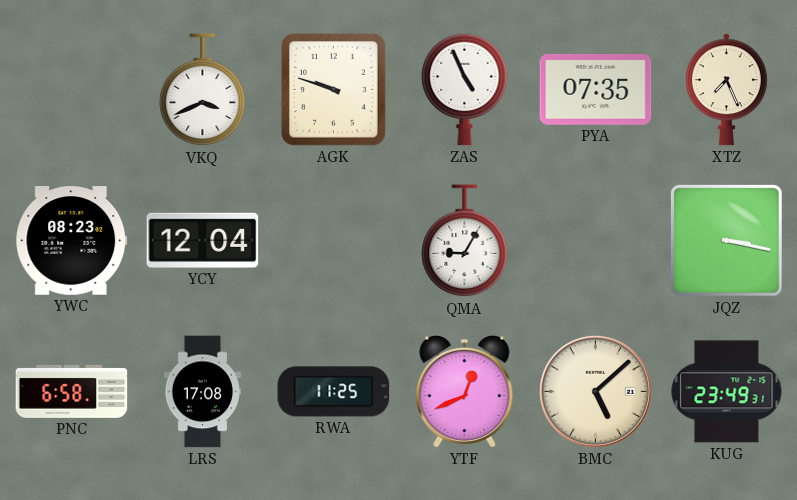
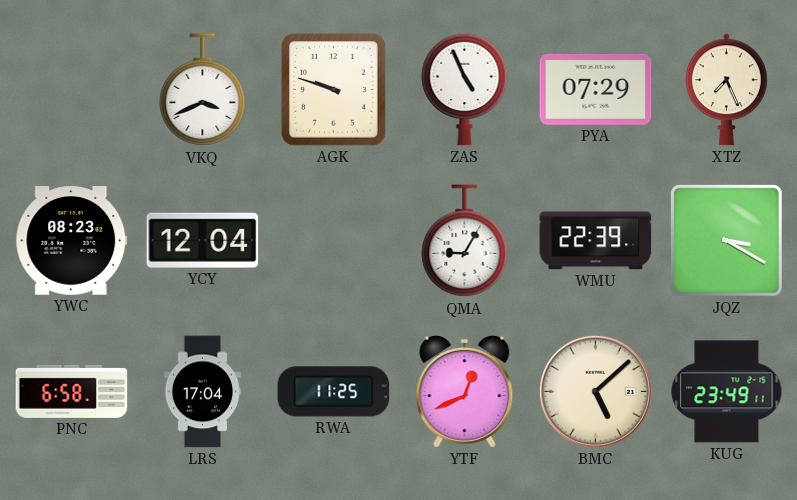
PYA: 07:35 -> 07:29
WMU: none -> 22:39
JQZ: 3:17 -> 3:20
LRS: 17:08 -> 17:04
KUG: 23:49:31 -> 23:49:11
